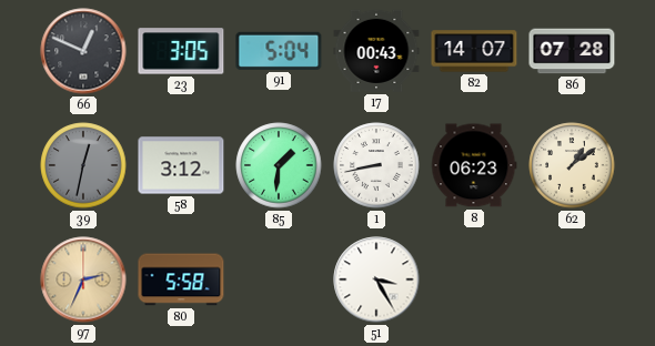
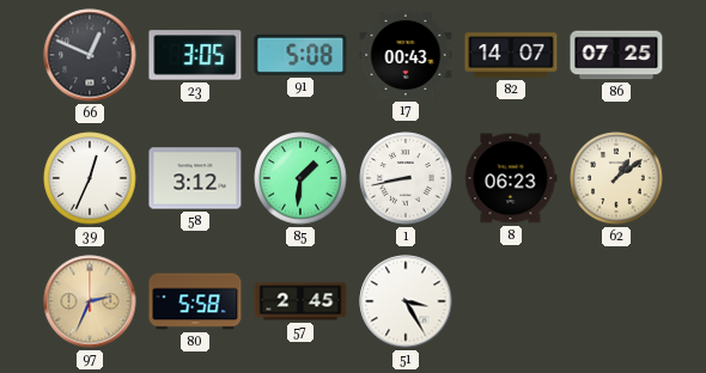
91: 5:04 -> 5:08
86: 07:28 -> 07:25
39: 12:32 -> 12:34
39 dial: grey -> white
57: none -> 2:45
